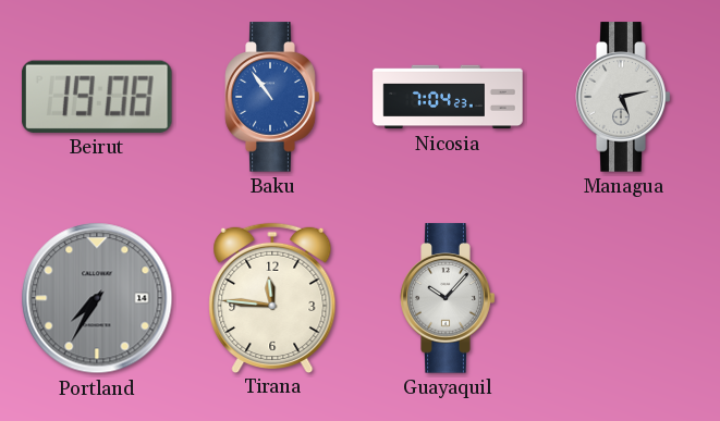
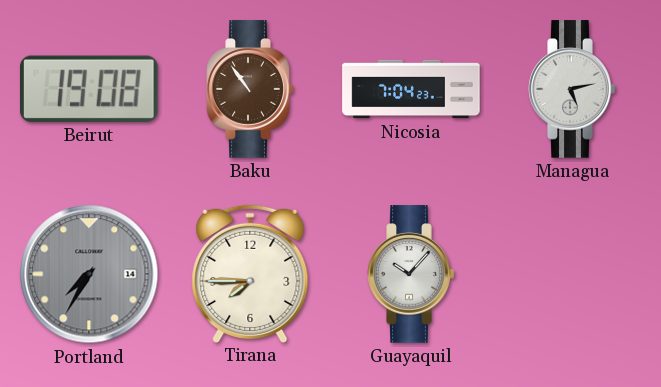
Baku dial: blue -> brown
Tirana: 11:46 -> 7:45
